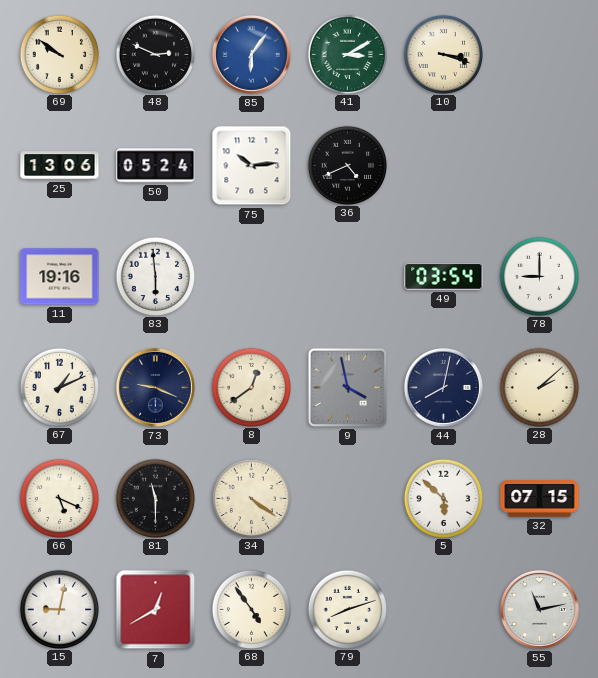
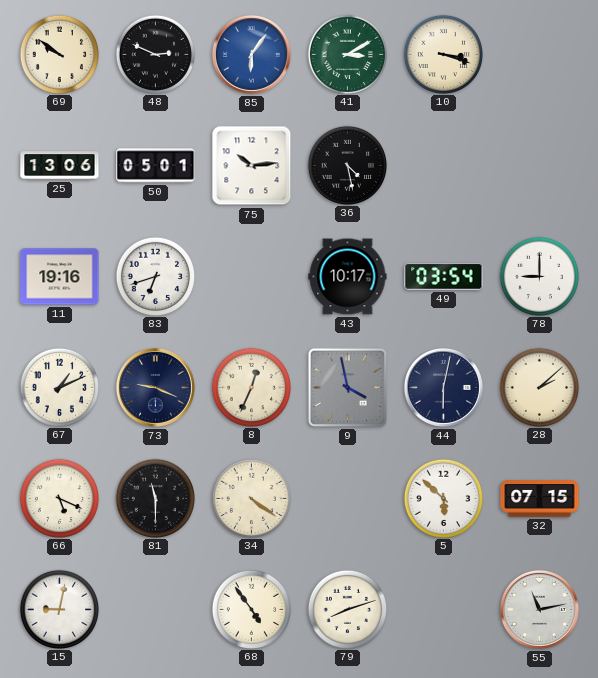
50: 05:24 -> 05:01
36: 4:41 -> 4:28
83: 5:59 -> 6:42
43: none -> 10:17
8: 12:39 -> 12:34
44: 8:02 -> 6:02
7: 12:40 -> none
